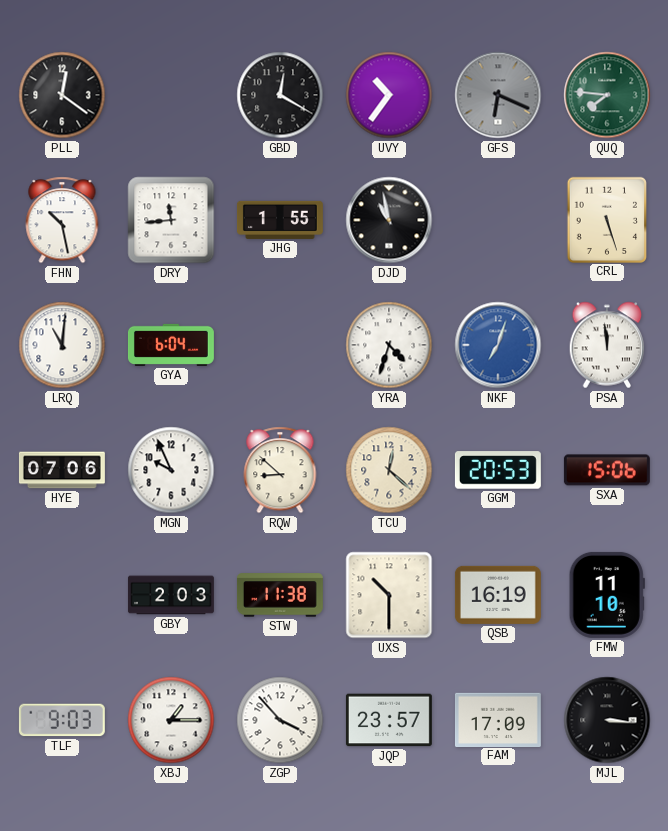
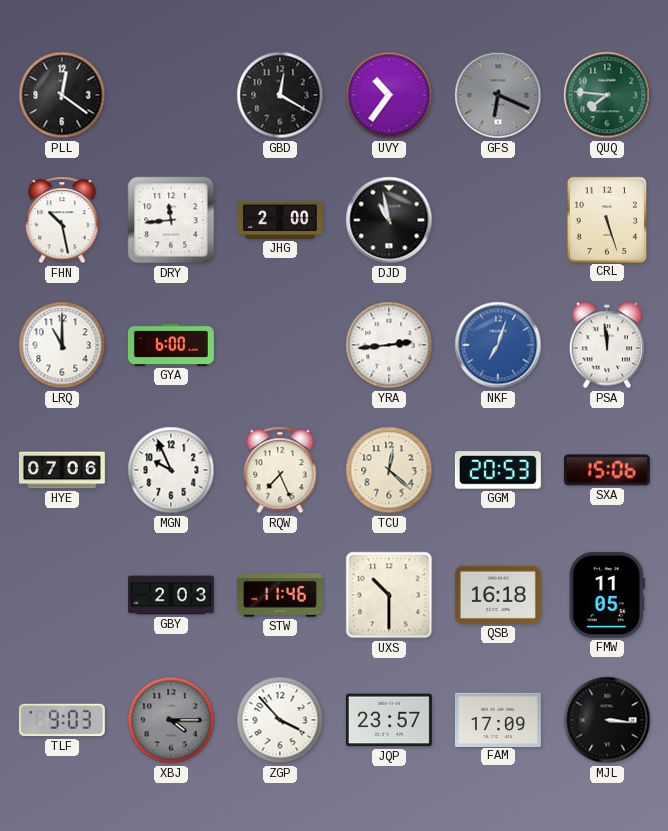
JHG: 1:55 -> 2:00
LRQ: 11:01 -> 11:00
GYA: 6:04 -> 6:00
YRA: 4:33 -> 2:44
RQW: 8:52 -> 7:26
STW: 11:38 -> 11:46
QSB: 16:19 -> 16:18
FMW: 11:10 -> 11:05
XBJ: 1:15 -> 4:15
XBJ dial: white -> grey
